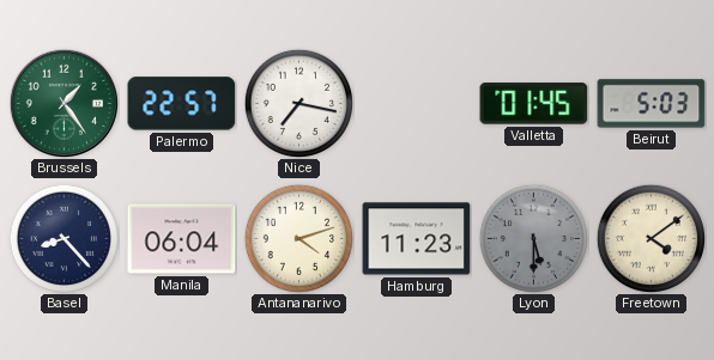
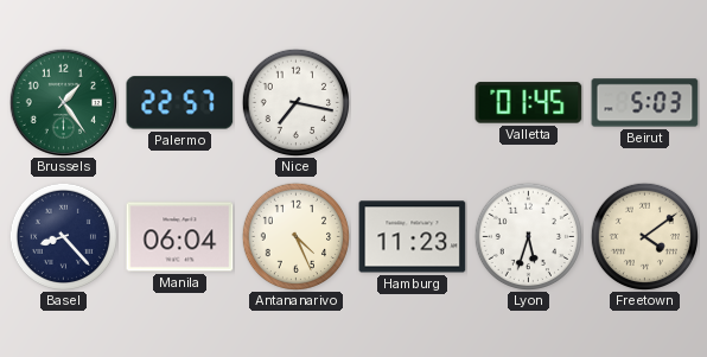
Antananarivo: 4:12 -> 4:26
Lyon: 5:30 -> 5:33
Lyon dial: grey -> white
